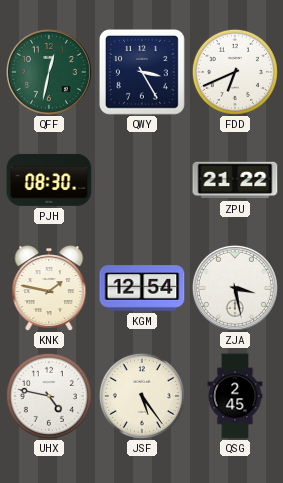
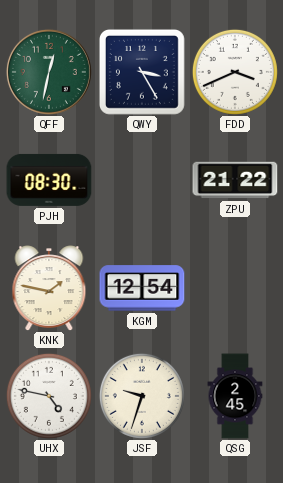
FDD: 6:41 -> 3:41
ZJA: 3:28 -> none
JSF: 5:24 -> 9:33
